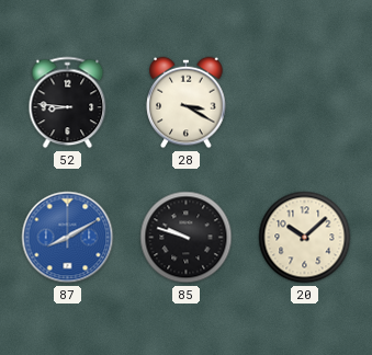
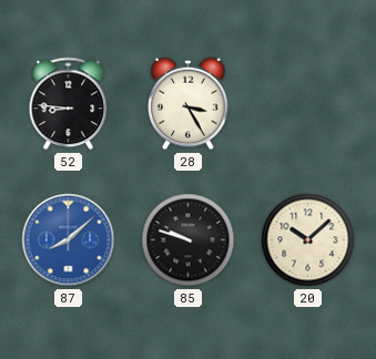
28: 3:20 -> 3:25
87: 8:10 -> 8:08
